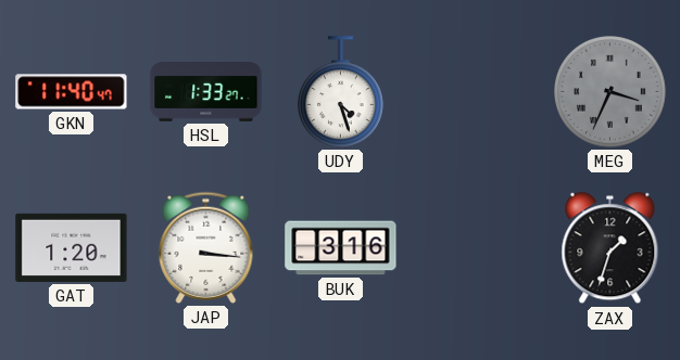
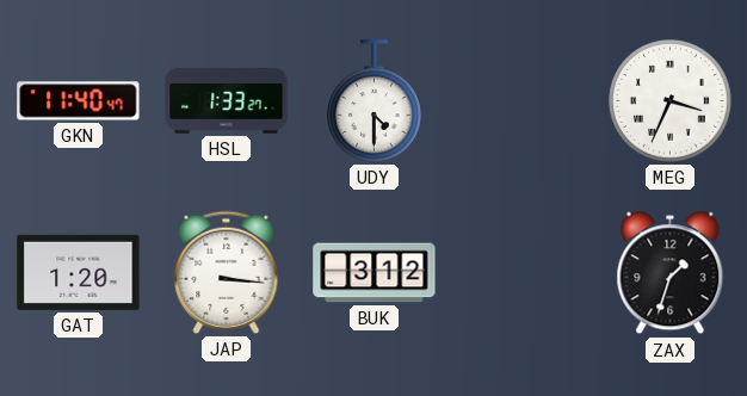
UDY: 4:27 -> 4:30
MEG dial: grey -> white
BUK: 3:16 -> 3:12
